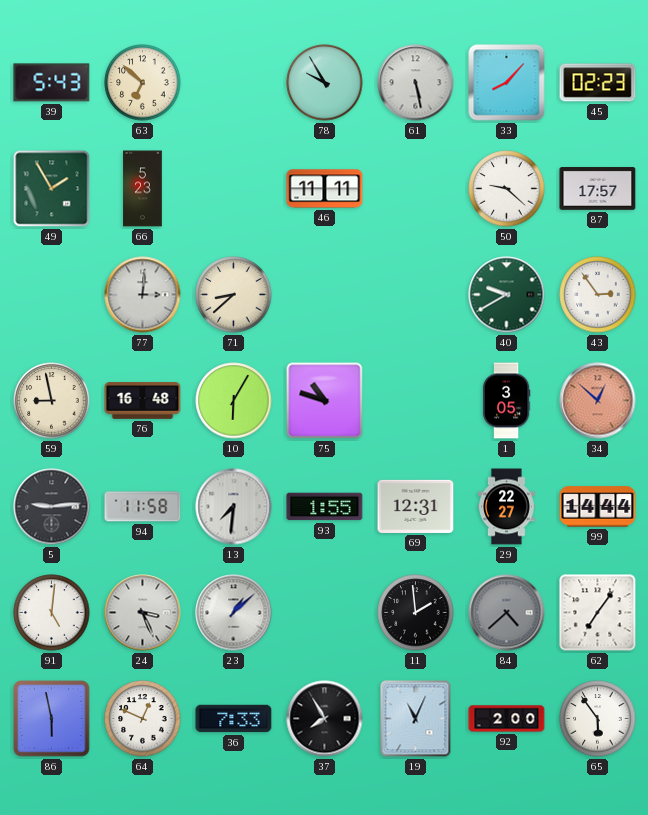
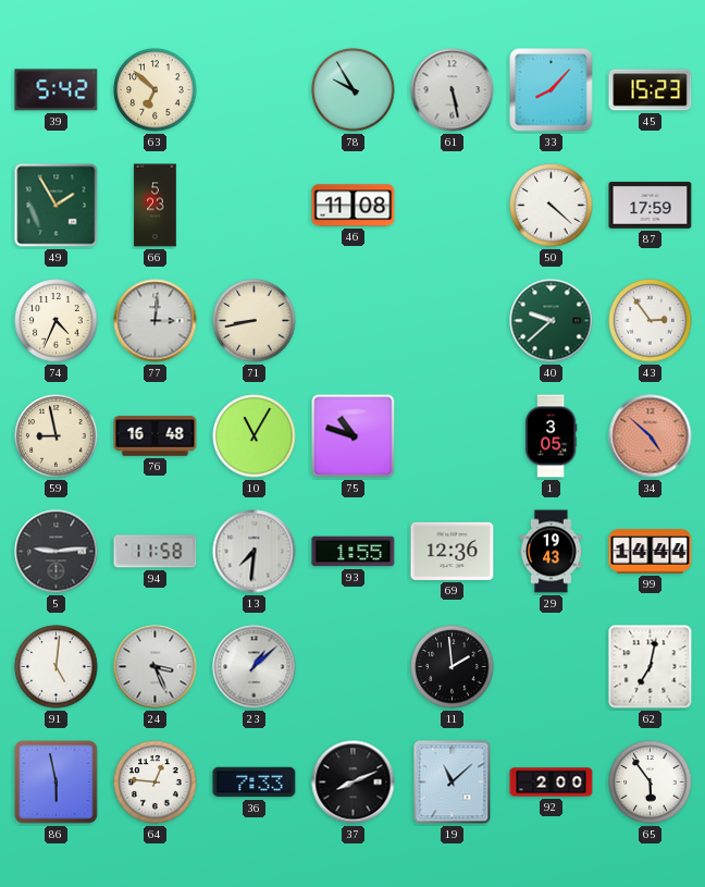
39: 5:43 -> 5:42
45: 02:23 -> 15:23
46: 11:11 -> 11:08
50: 9:22 -> 4:22
87: 17:57 -> 17:59
74: none -> 4:34
71: 8:38 -> 8:43
40: 9:40 -> 9:38
10: 6:05 -> 11:05
34: 12:52 -> 4:52
69: 12:31 -> 12:36
29: 22:27 -> 19:43
84: 4:38 -> none
62: 7:06 -> 7:02
64: 12:49 -> 12:46
37: 7:55 -> 8:11
19: 11:04 -> 11:08
